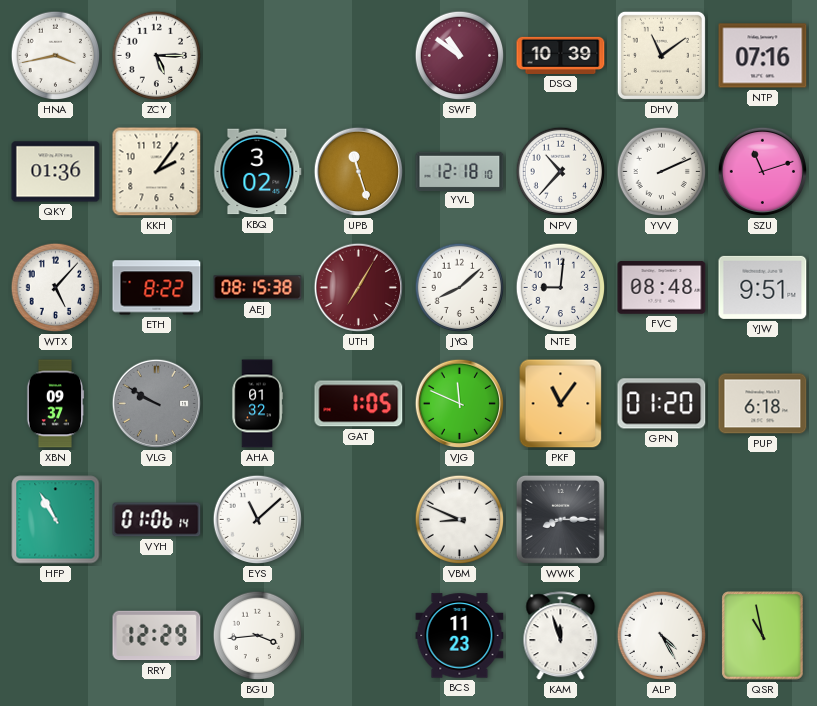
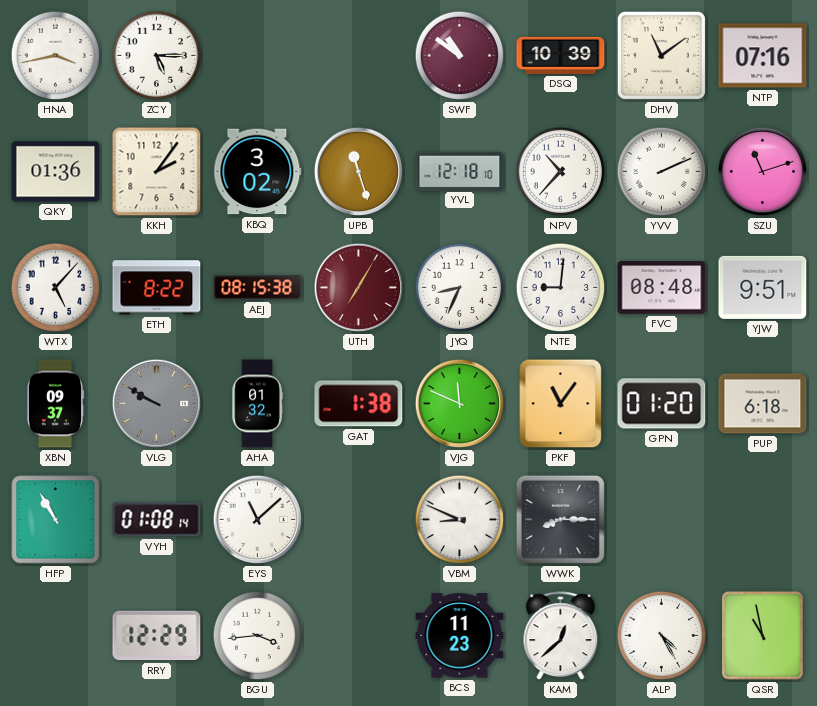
JYQ: 8:08 -> 8:34
GAT: 1:05 -> 1:38
VYH: 01:06 -> 01:08
KAM: 11:57 -> 12:38
